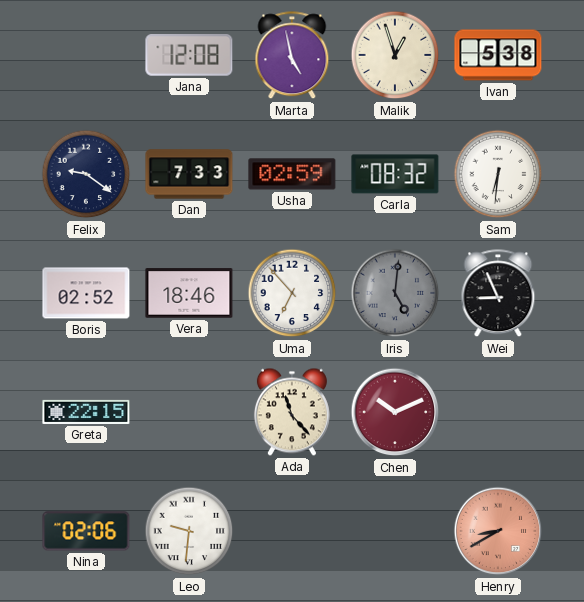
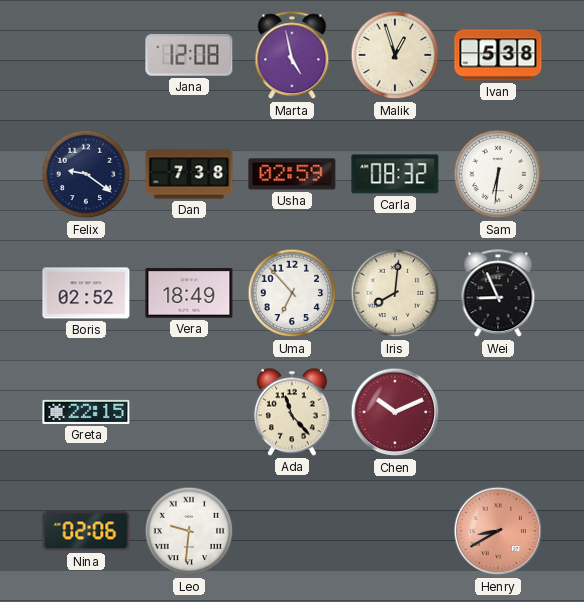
Dan: 7:33 -> 7:38
Vera: 18:46 -> 18:49
Iris: 5:01 -> 8:01
Iris dial: grey -> cream
